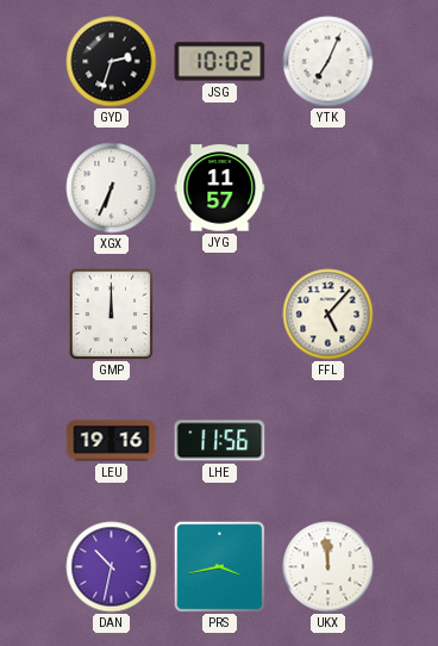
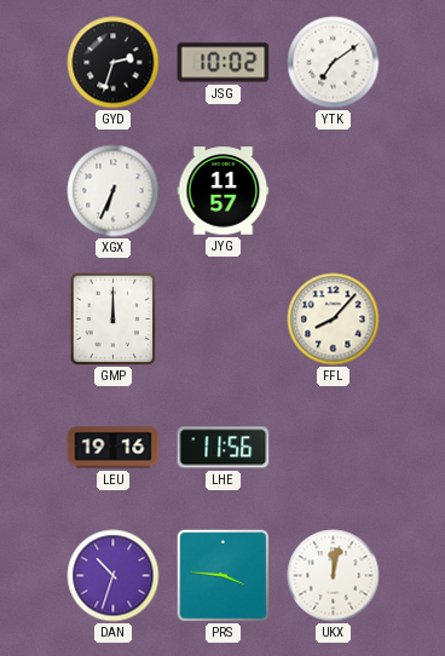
YTK: 7:04 -> 7:09
FFL: 5:07 -> 8:07
DAN: 10:32 -> 10:33
PRS: 3:43 -> 3:46
UKX: 11:59 -> 12:02
